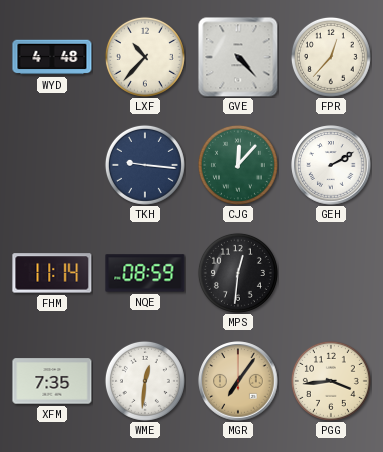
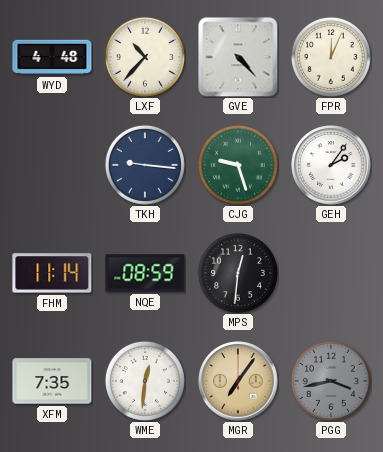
FPR: 12:37 -> 12:04
CJG: 12:07 -> 9:27
GEH: 2:10 -> 2:06
PGG: 3:44 -> 3:43
PGG dial: cream -> grey
